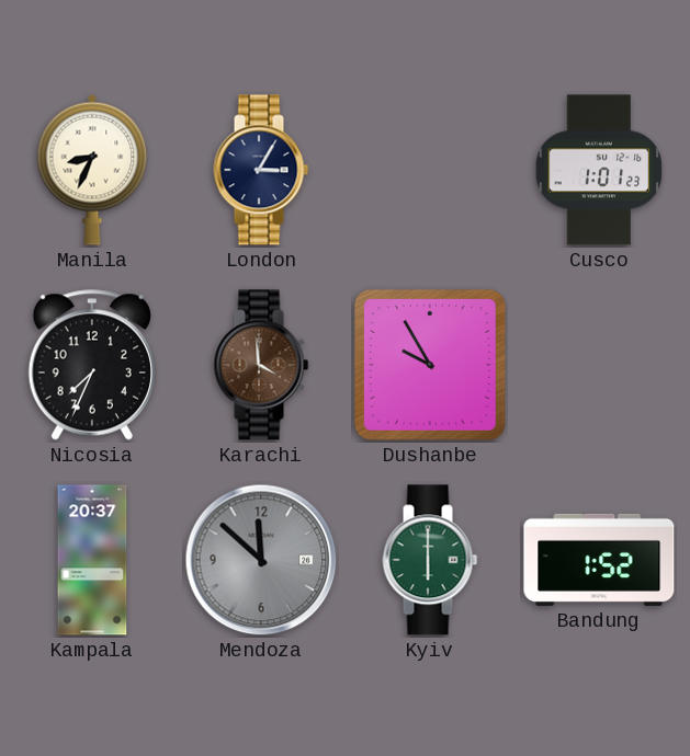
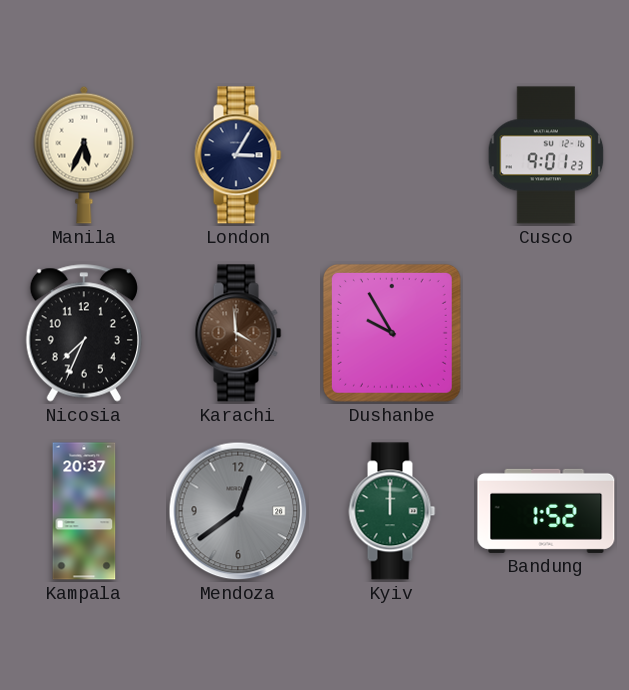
Manila: 8:34 -> 5:34
Cusco: 1:01 -> 9:01
Mendoza: 11:52 -> 12:39
Kyiv: 6:00 -> 12:00
